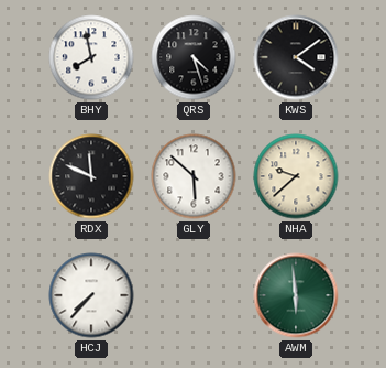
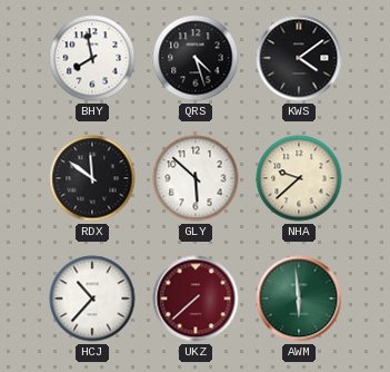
RDX: 11:49 -> 11:51
HCJ: 7:37 -> 10:37
UKZ: none -> 7:38
